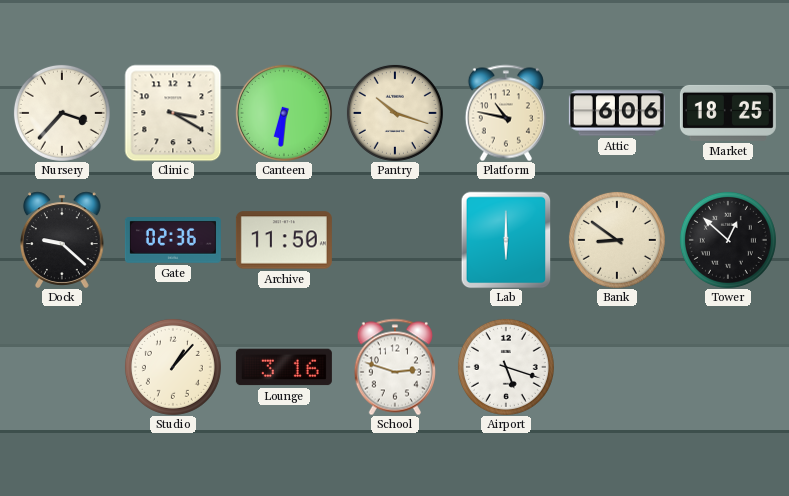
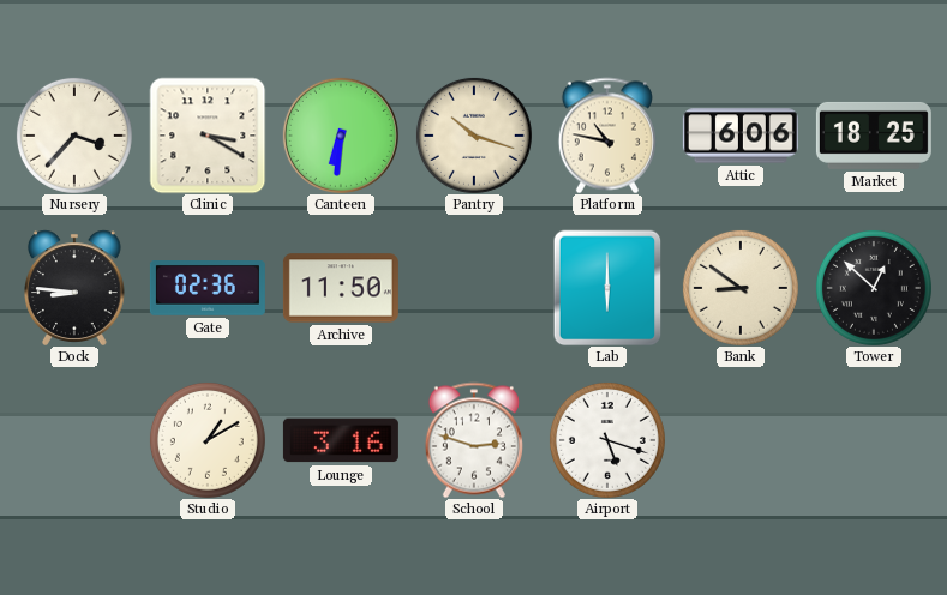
Dock: 9:22 -> 8:46
Studio: 1:07 -> 1:10
